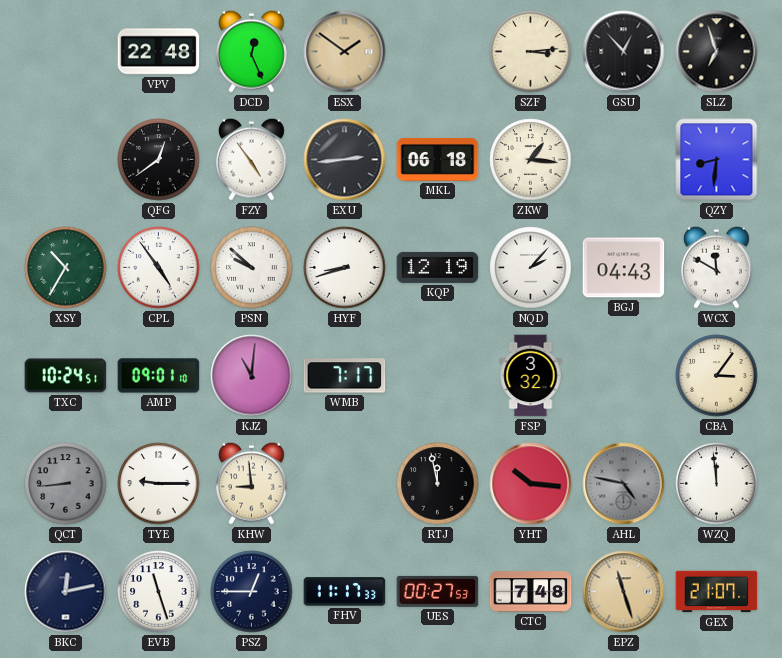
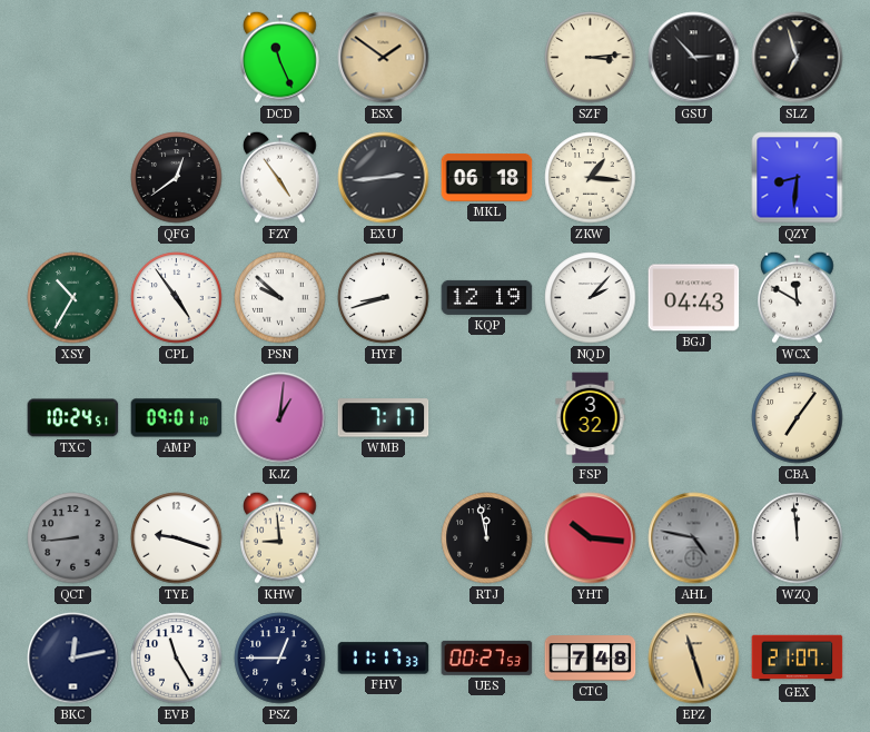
VPV: 22:48 -> none
DCD: 12:26 -> 11:26
GSU: 12:53 -> 2:53
KJZ: 11:01 -> 1:01
CBA: 3:06 -> 7:06
TYE: 9:15 -> 9:18
EVB: 11:27 -> 11:25
